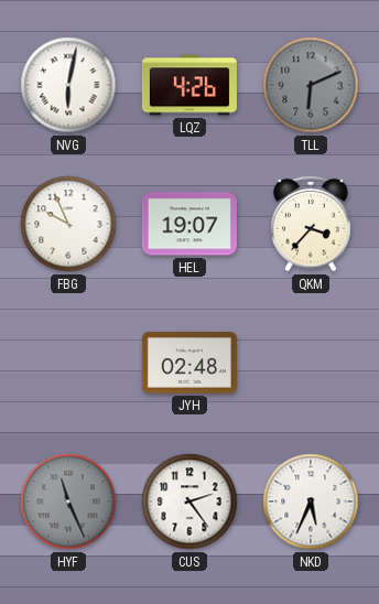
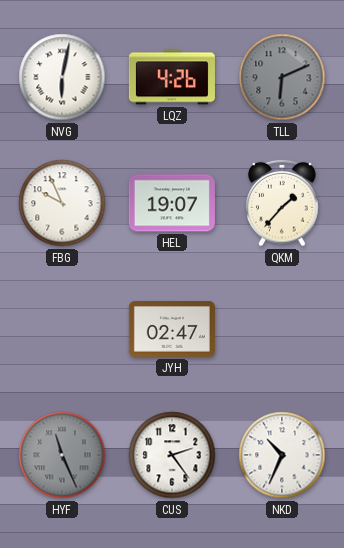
QKM: 3:37 -> 1:37
JYH: 02:48 -> 02:47
NKD: 5:34 -> 10:34
